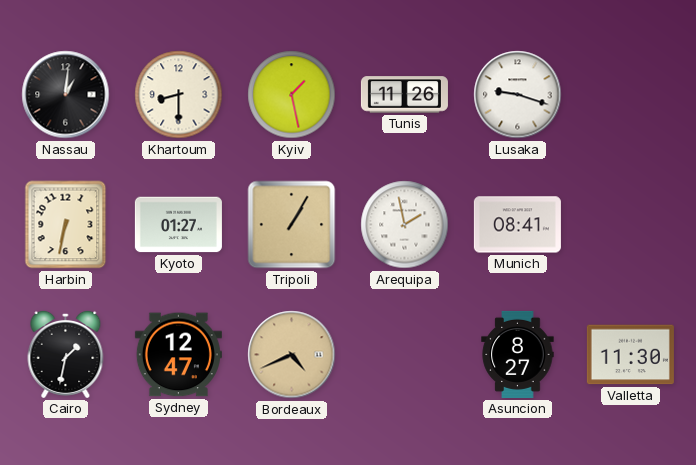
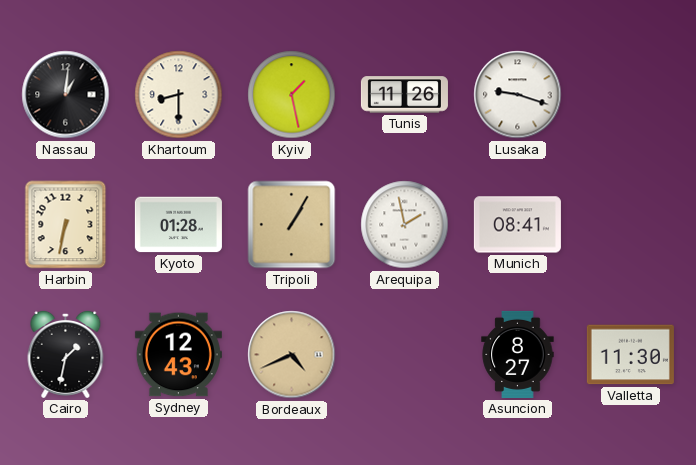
Kyoto: 01:27 -> 01:28
Sydney: 12:47 -> 12:43
